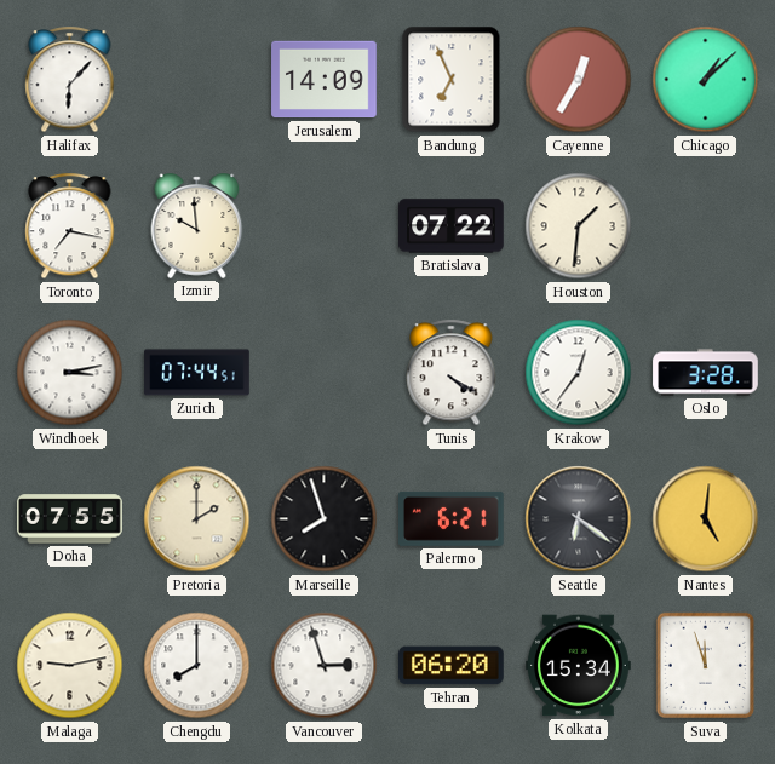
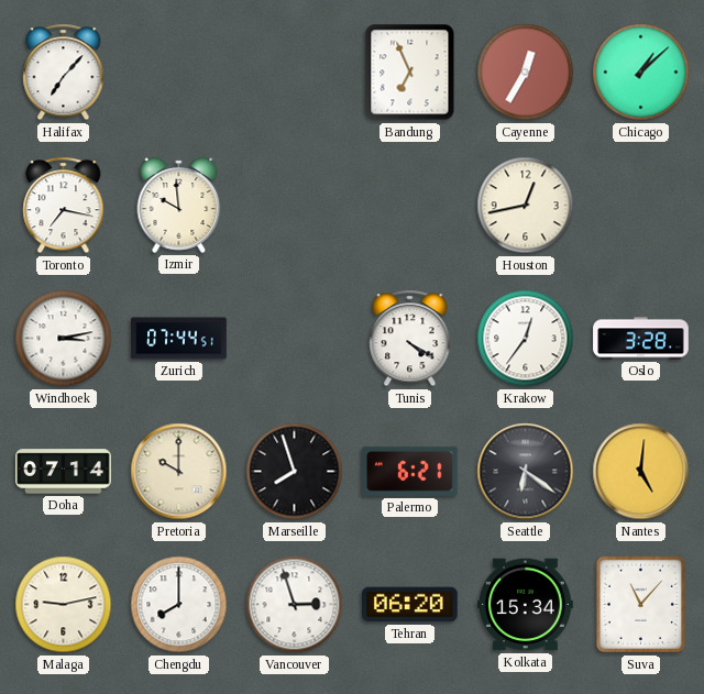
Halifax: 6:07 -> 7:07
Jerusalem: 14:09 -> none
Bratislava: 07:22 -> none
Houston: 1:31 -> 12:43
Doha: 07:55 -> 07:14
Pretoria: 2:00 -> 10:00
Suva: 11:57 -> 11:07
